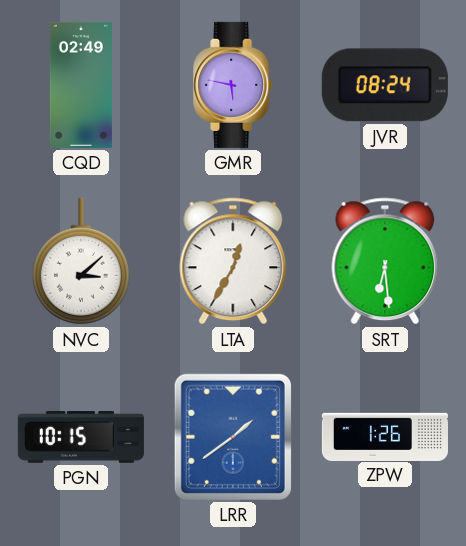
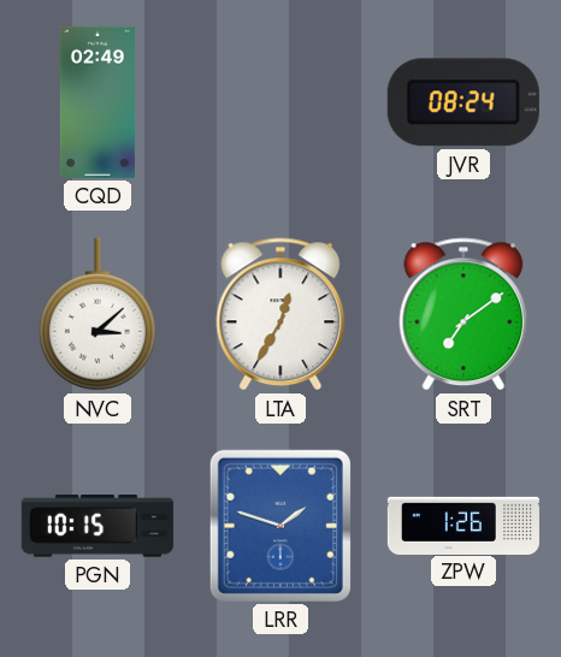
GMR: 5:47 -> none
SRT: 6:29 -> 7:09
LRR: 1:39 -> 1:48
